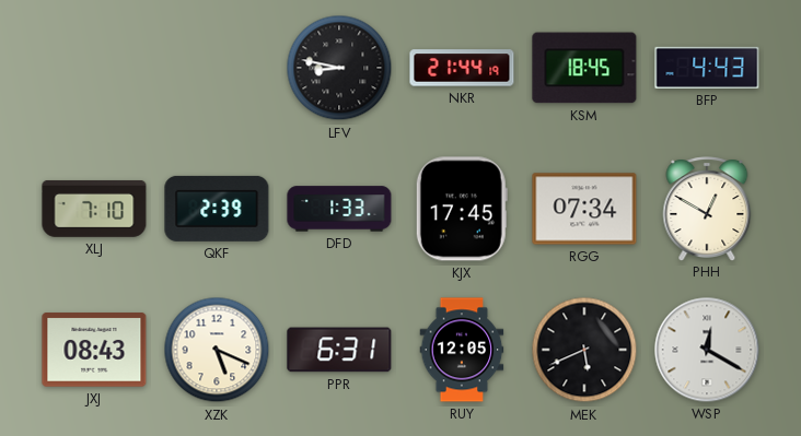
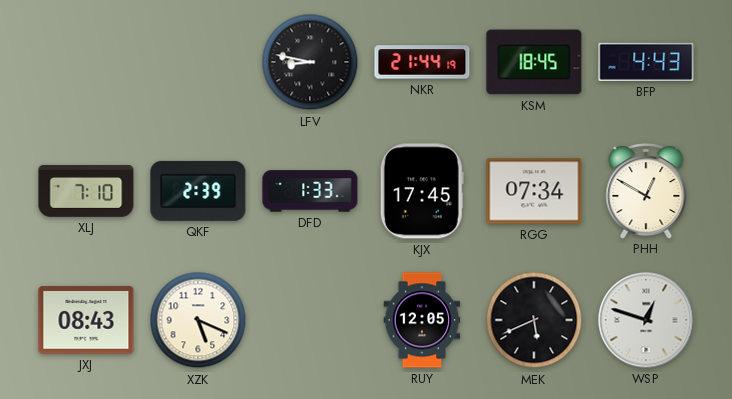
PPR: 6:31 -> none
WSP: 12:20 -> 12:48
